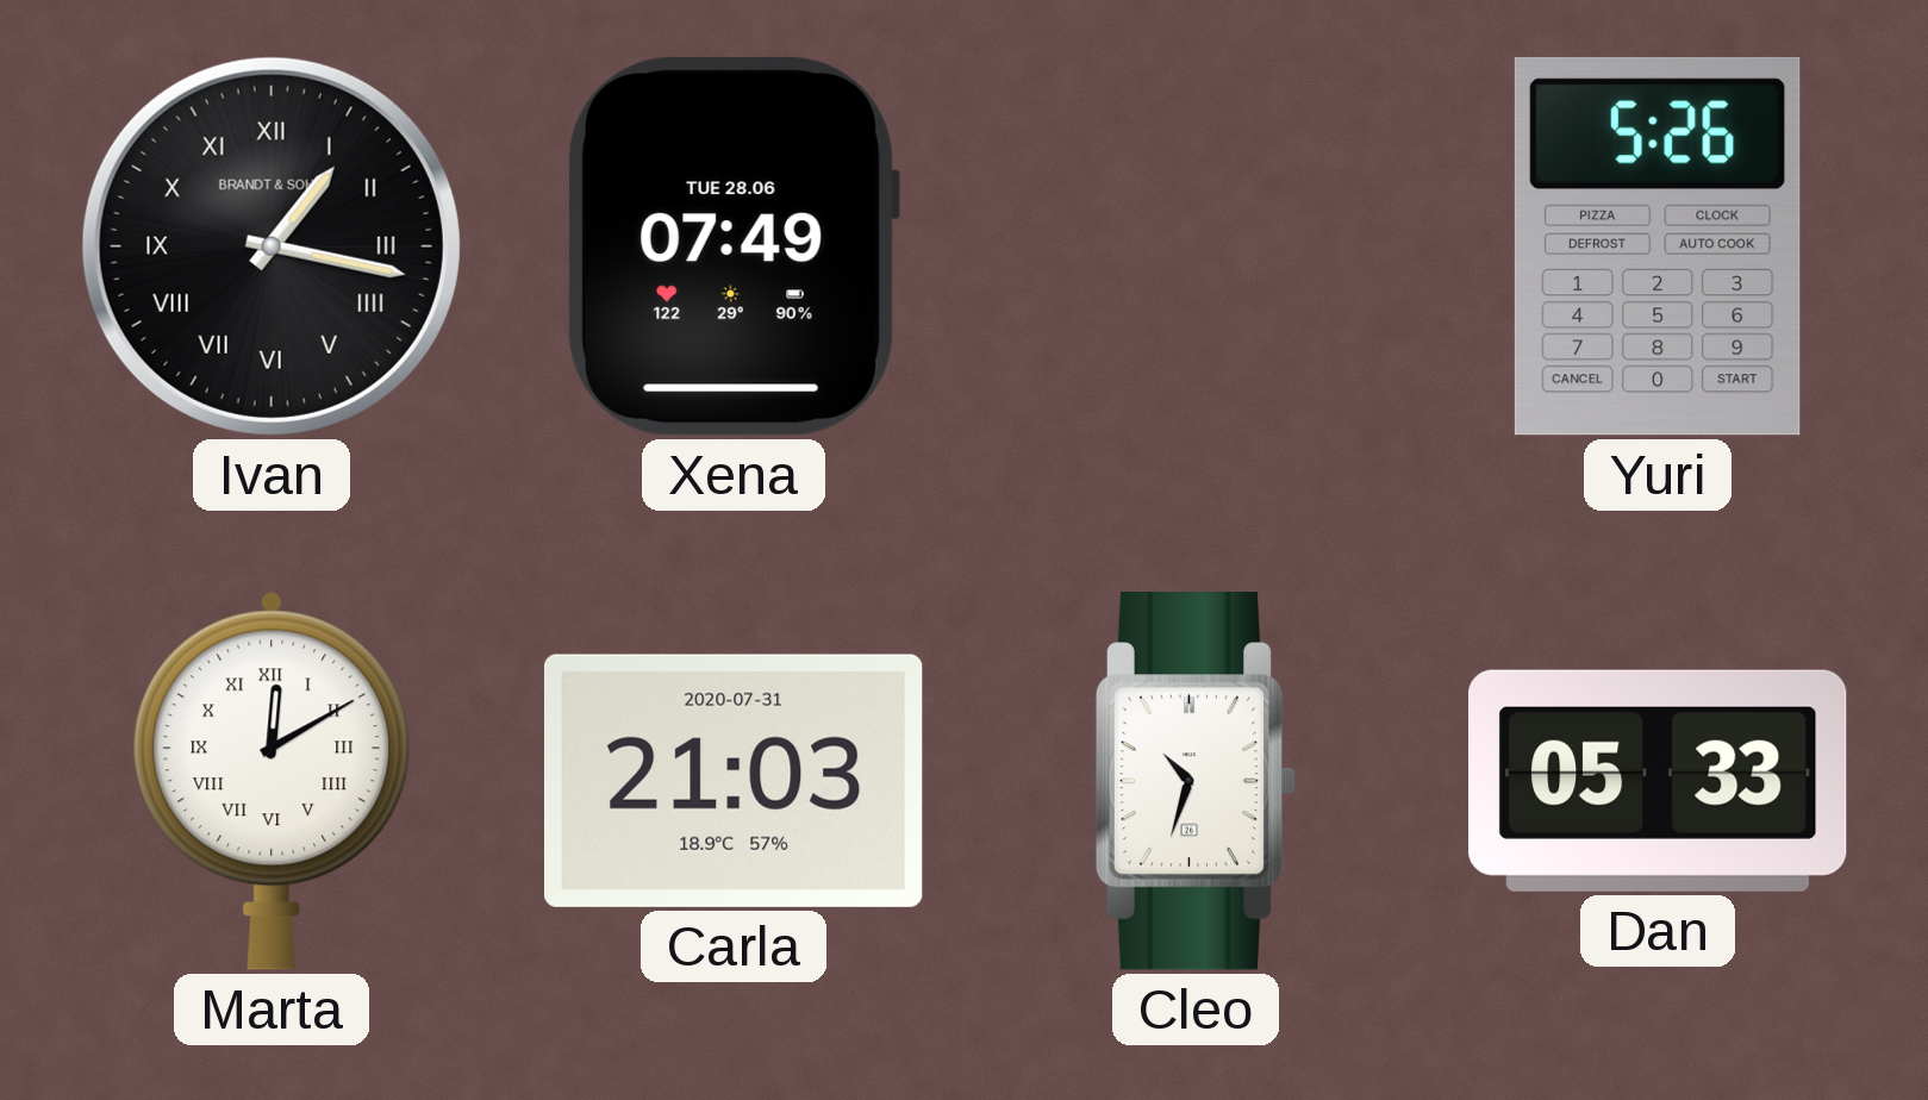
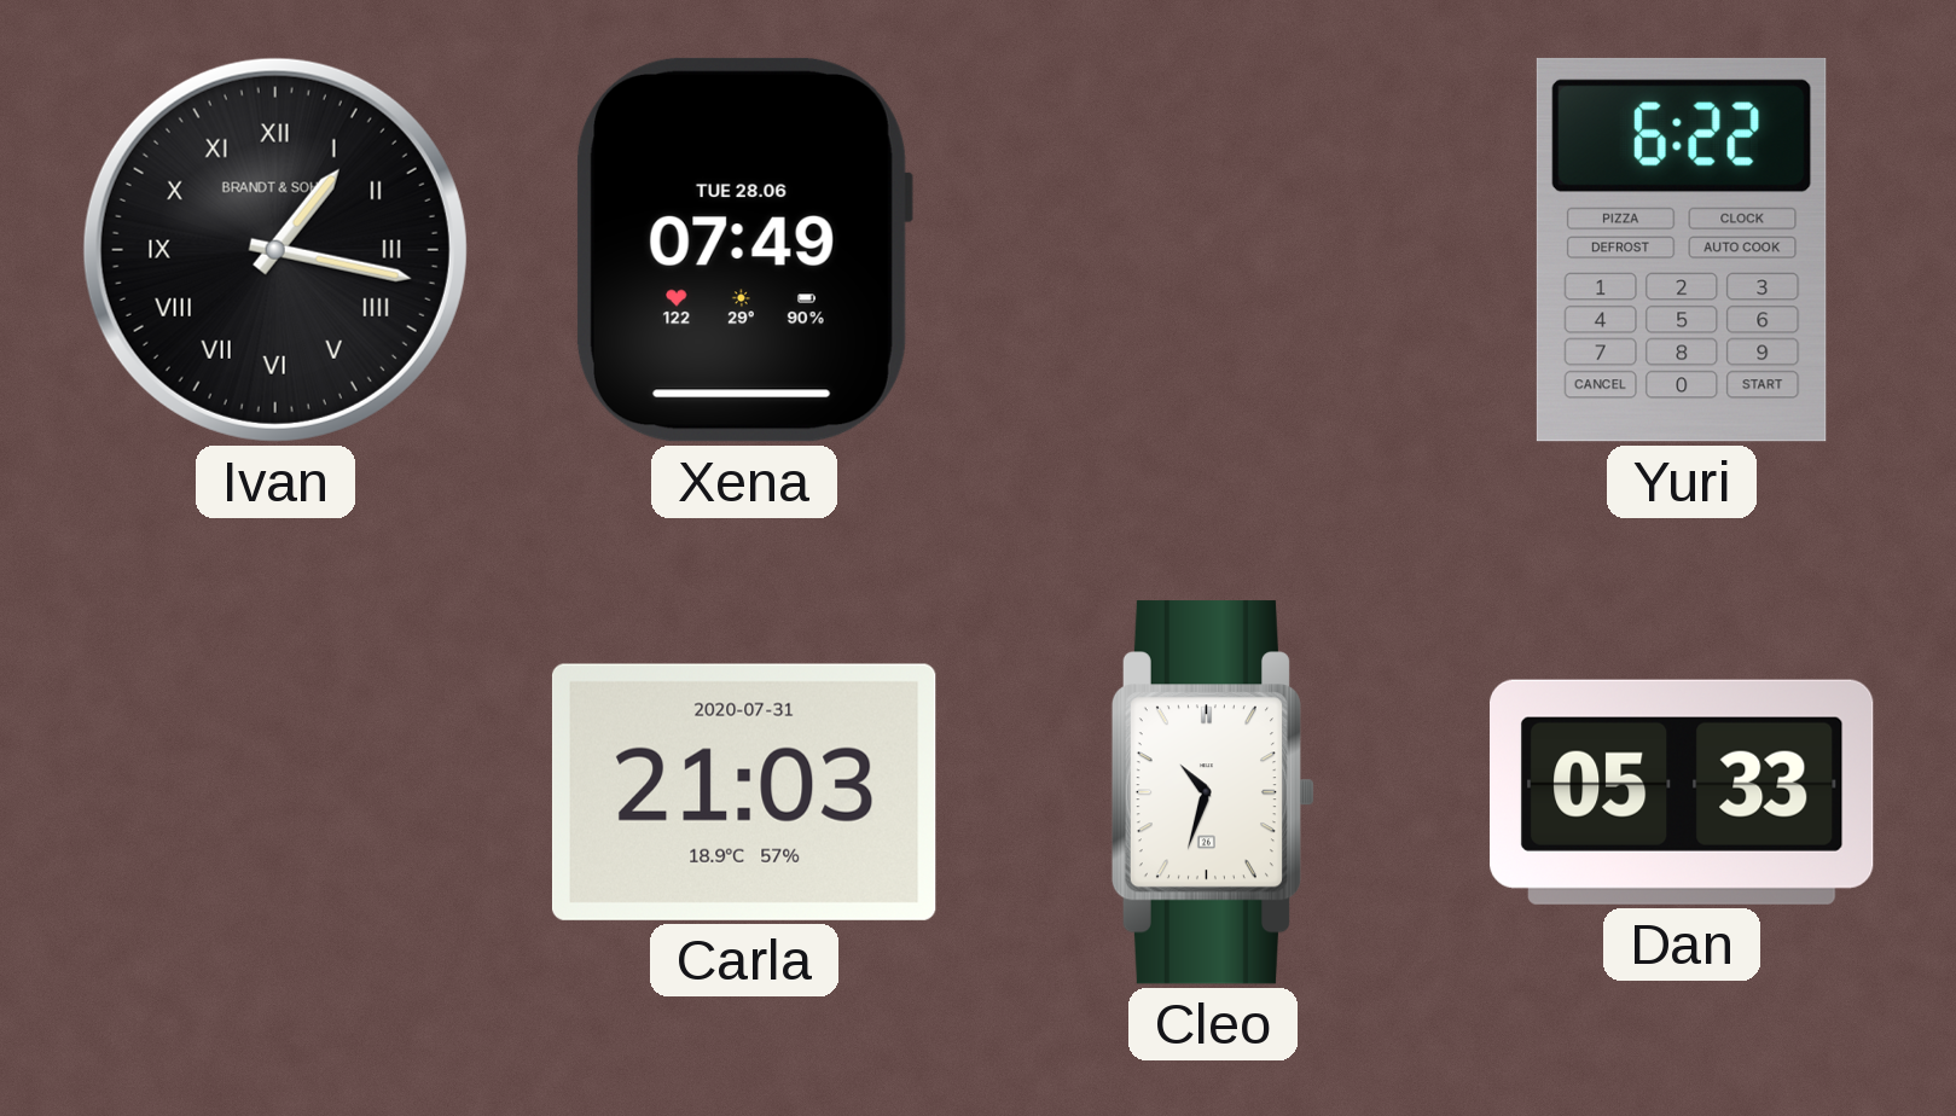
Yuri: 5:26 -> 6:22
Marta: 12:10 -> none
